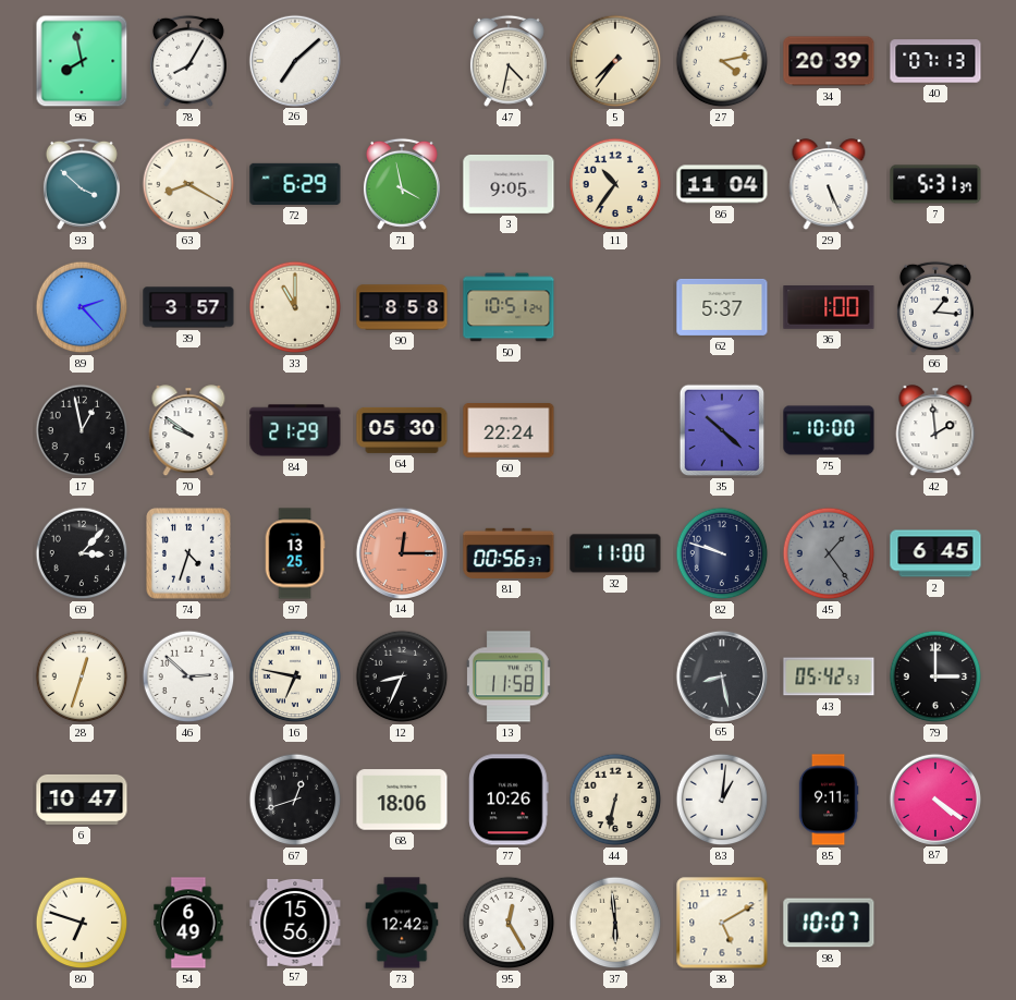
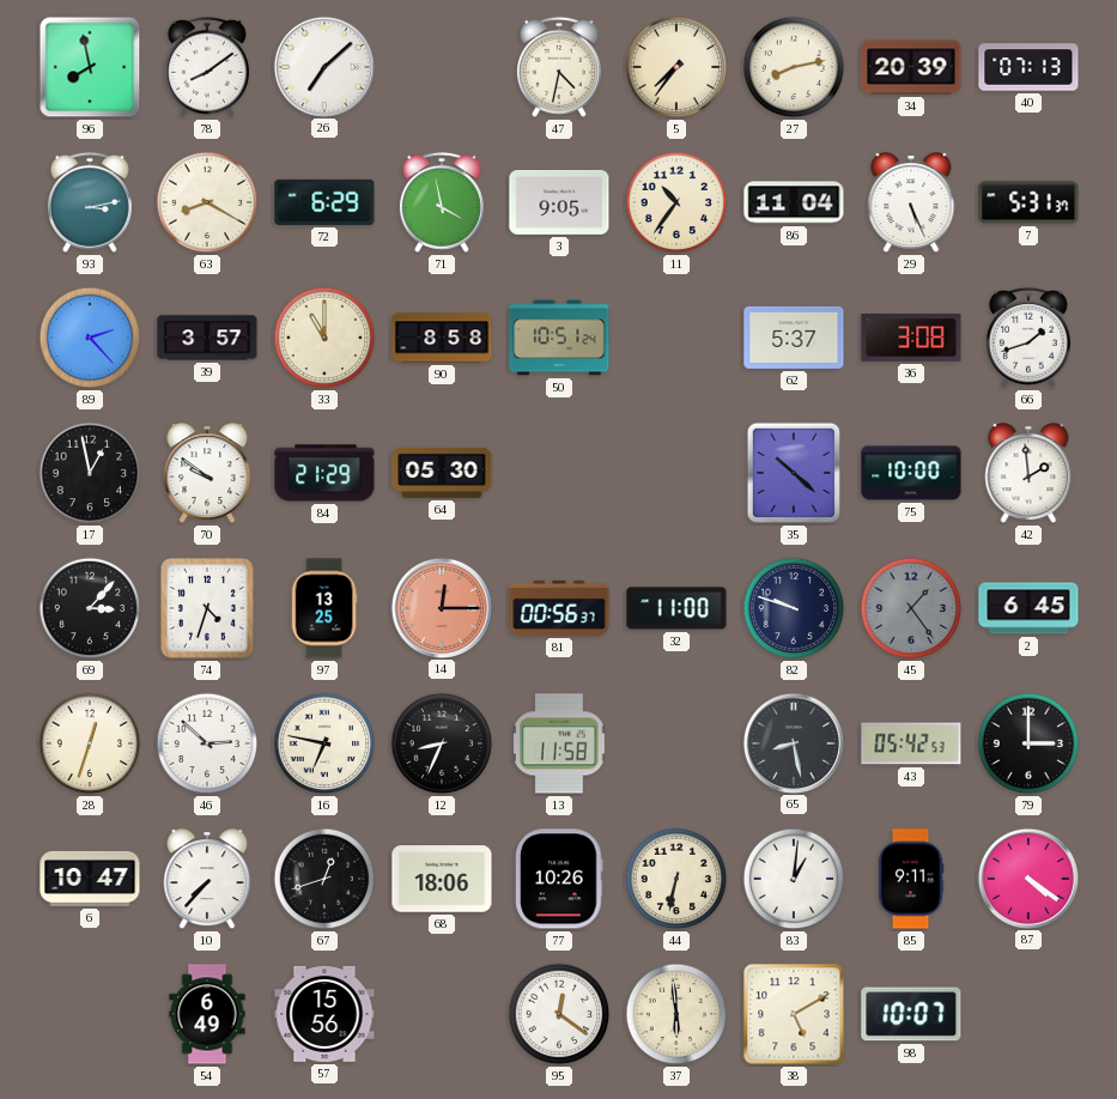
78: 8:05 -> 8:09
27: 4:13 -> 8:13
93: 3:52 -> 3:13
36: 1:00 -> 3:08
66: 1:16 -> 1:42
60: 22:24 -> none
10: none -> 7:37
80: 6:48 -> none
73: 12:42 -> none
95: 12:25 -> 12:21
